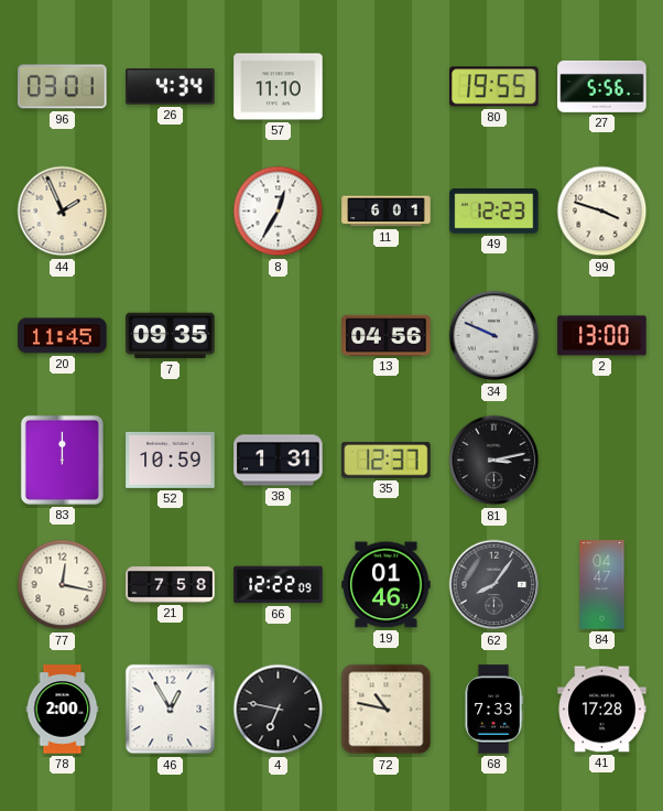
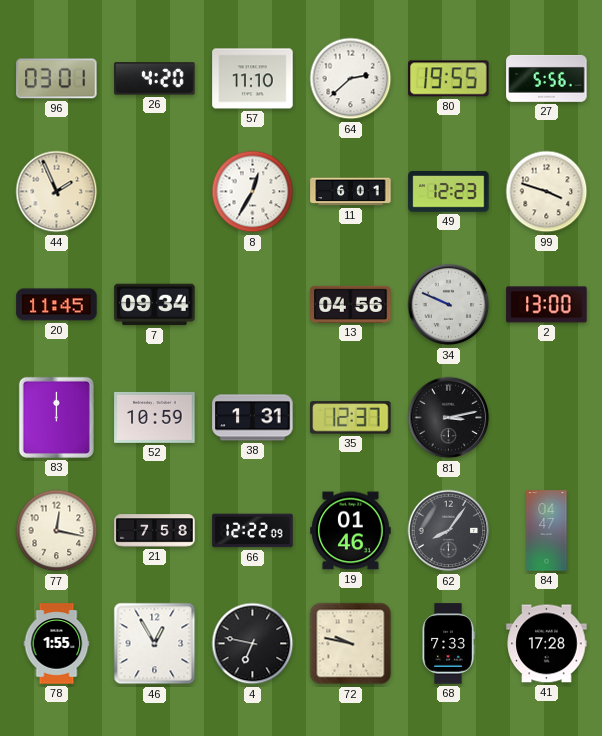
26: 4:34 -> 4:20
64: none -> 2:38
7: 09:35 -> 09:34
78: 2:00 -> 1:55
72: 10:47 -> 9:47
